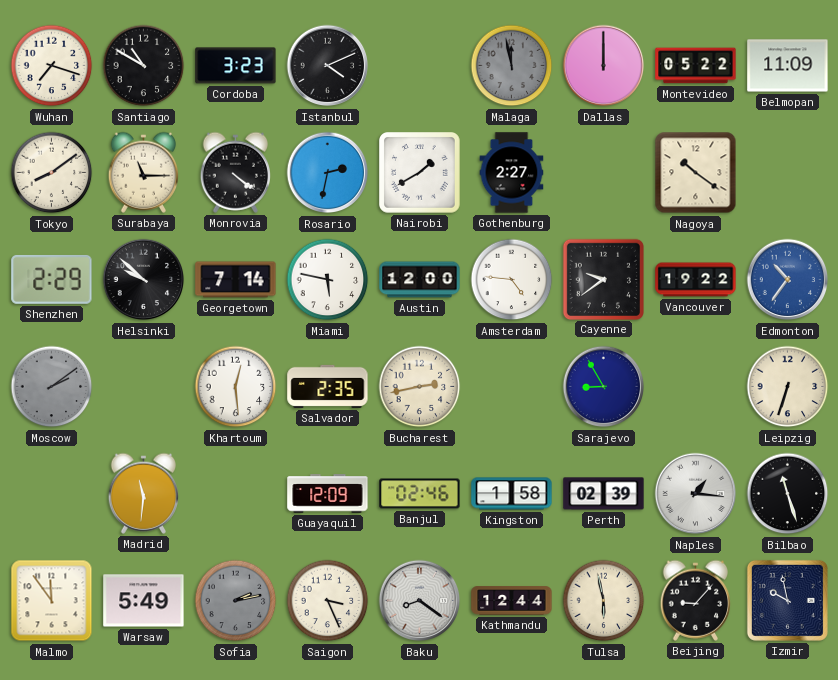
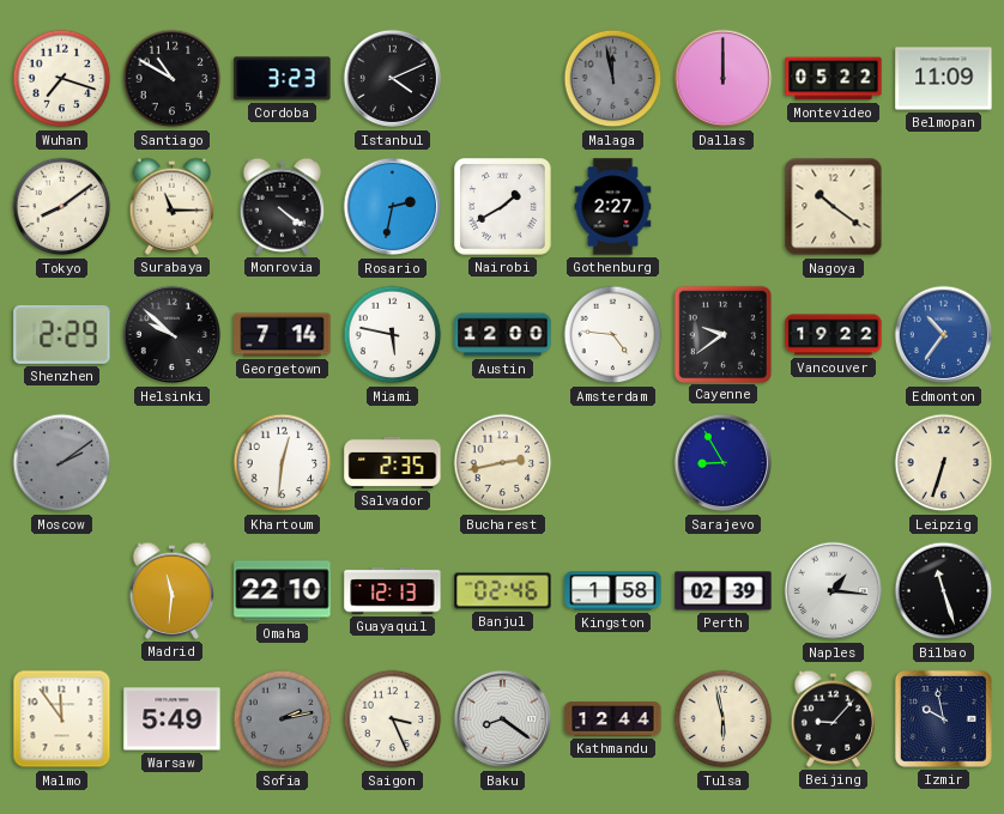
Khartoum: 12:29 -> 12:31
Omaha: none -> 22:10
Guayaquil: 12:09 -> 12:13
